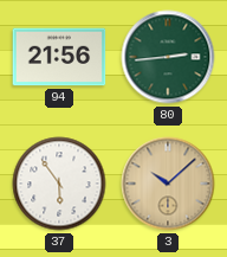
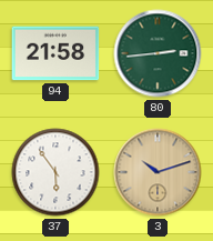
94: 21:56 -> 21:58
3: 10:08 -> 10:12
